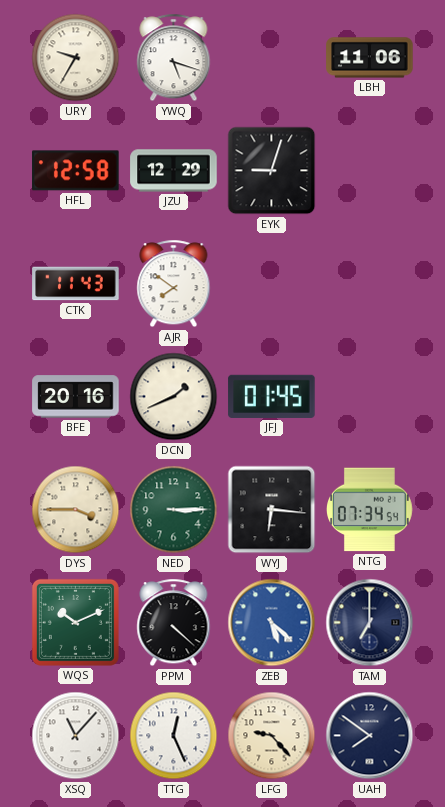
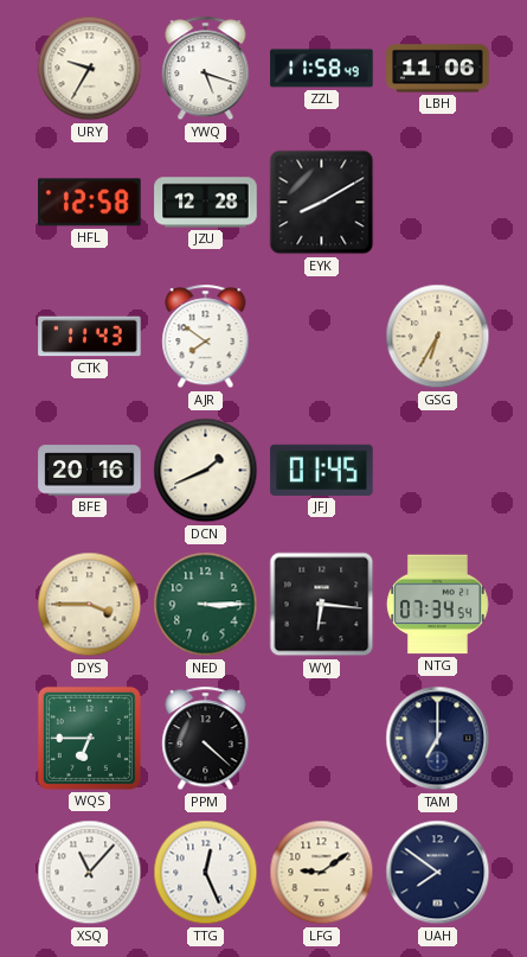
ZZL: none -> 11:58
JZU: 12:29 -> 12:28
EYK: 9:03 -> 8:10
GSG: none -> 6:35
WQS: 10:11 -> 6:45
ZEB: 5:22 -> none
LFG: 9:23 -> 9:09
